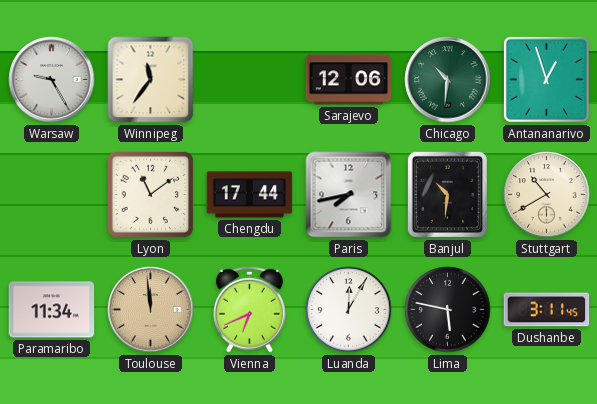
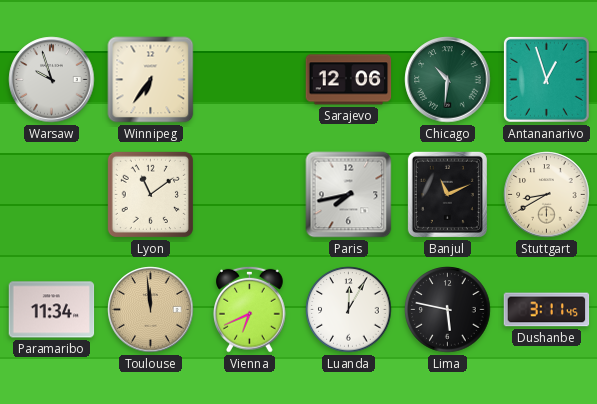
Warsaw: 9:25 -> 9:57
Winnipeg: 11:36 -> 6:36
Chengdu: 17:44 -> none
Banjul: 10:31 -> 11:11
Stuttgart: 10:40 -> 8:40
